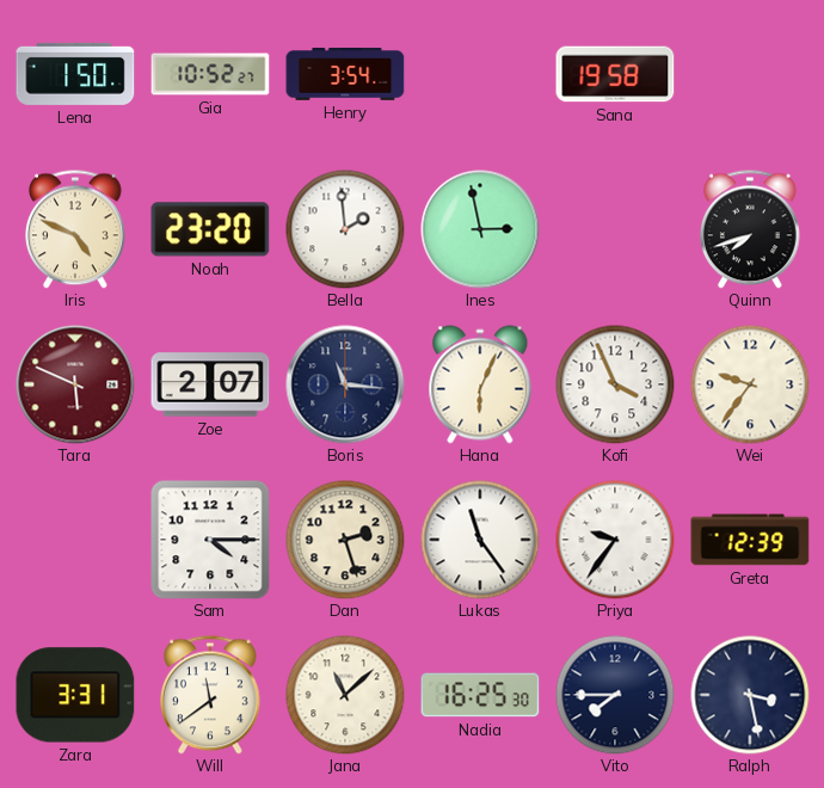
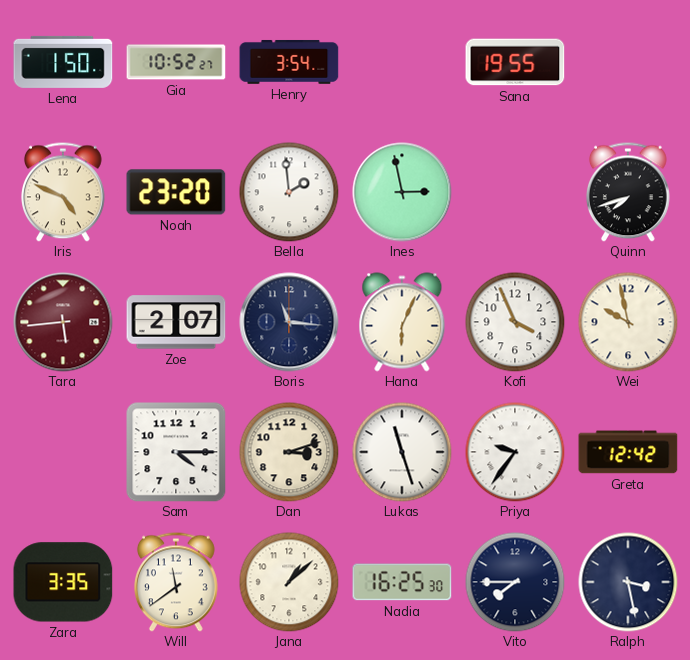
Sana: 19:58 -> 19:55
Tara: 5:49 -> 5:44
Wei: 9:36 -> 9:58
Dan: 2:27 -> 3:12
Lukas: 11:24 -> 11:27
Greta: 12:39 -> 12:42
Zara: 3:31 -> 3:35
Jana: 11:08 -> 1:08
